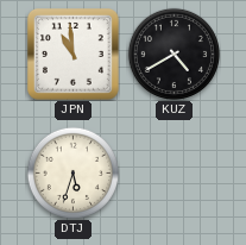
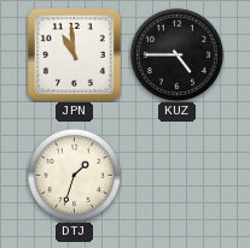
KUZ: 4:40 -> 4:45
DTJ: 5:33 -> 1:33
